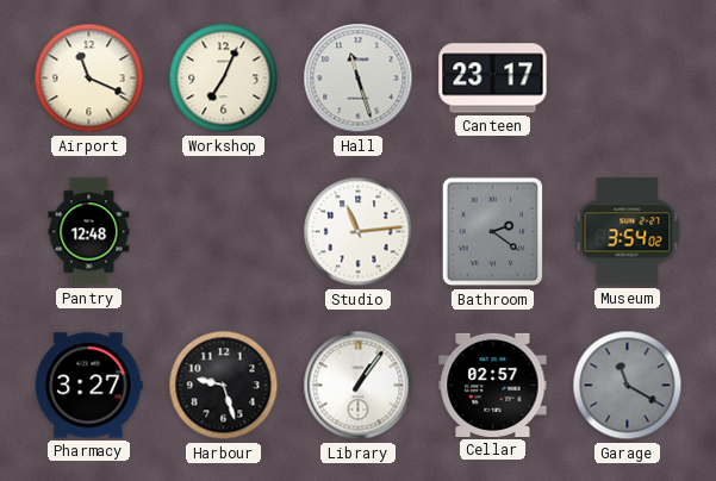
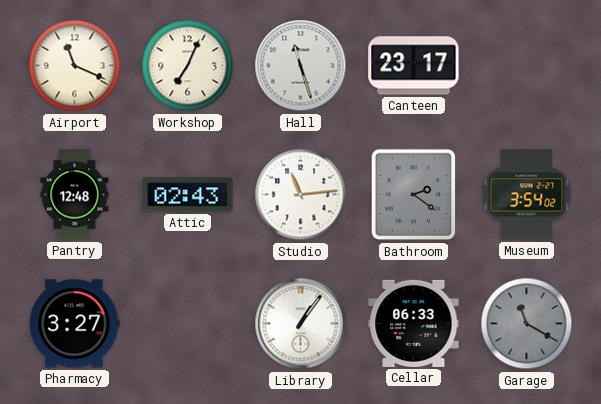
Attic: none -> 02:43
Harbour: 9:27 -> none
Cellar: 02:57 -> 06:33
